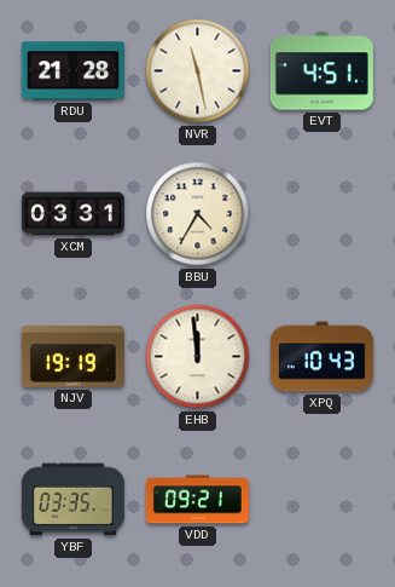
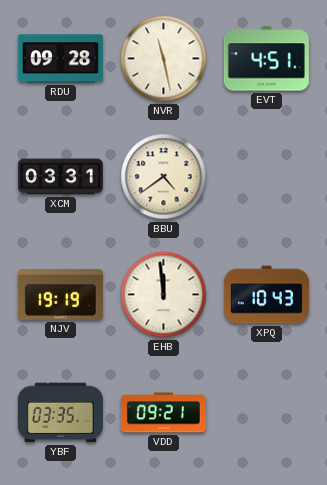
RDU: 21:28 -> 09:28
BBU: 4:35 -> 4:39
